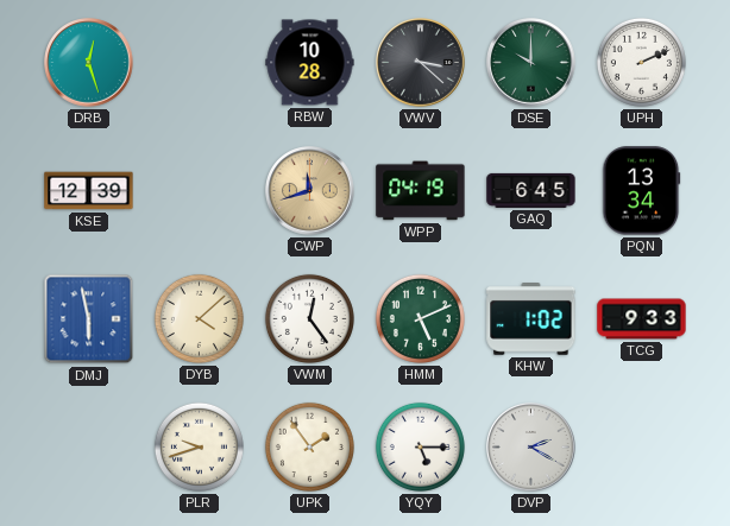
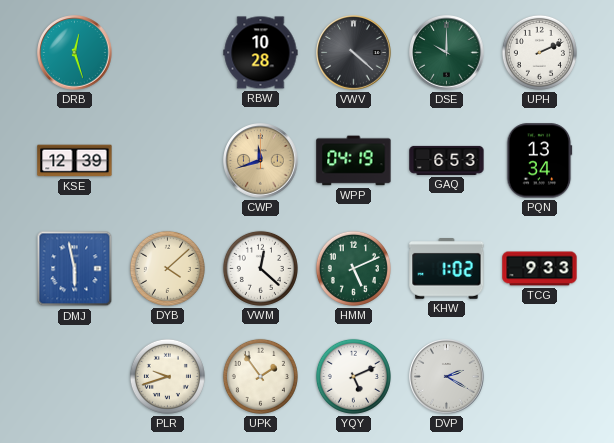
VWV: 3:22 -> 4:22
GAQ: 6:45 -> 6:53
VWM: 12:24 -> 12:22
YQY: 5:15 -> 5:11
